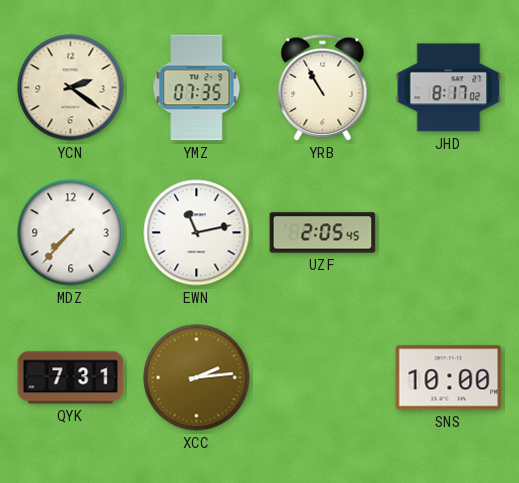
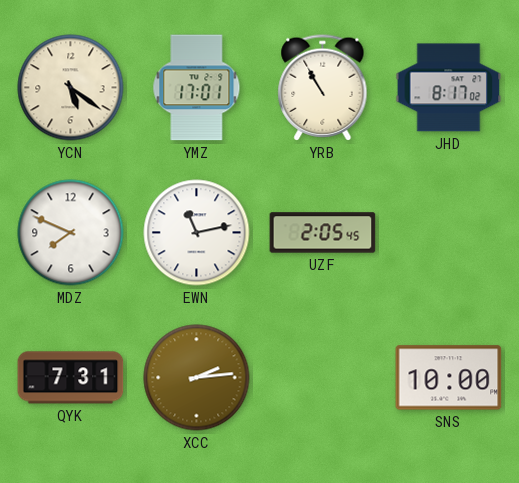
YCN: 2:21 -> 5:21
YMZ: 07:35 -> 17:01
MDZ: 7:37 -> 7:49
